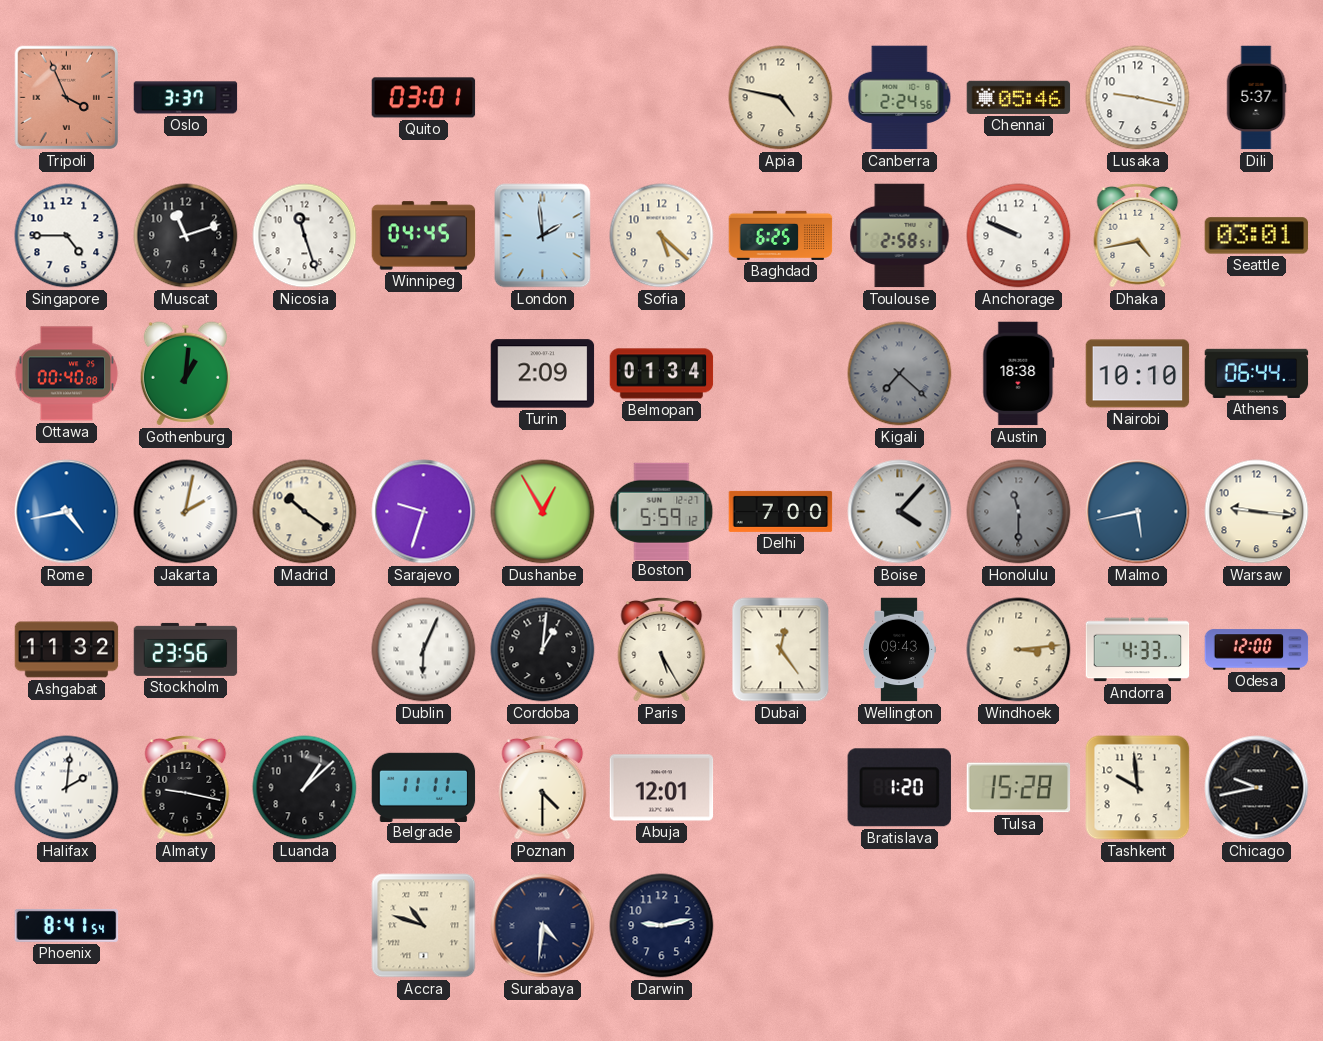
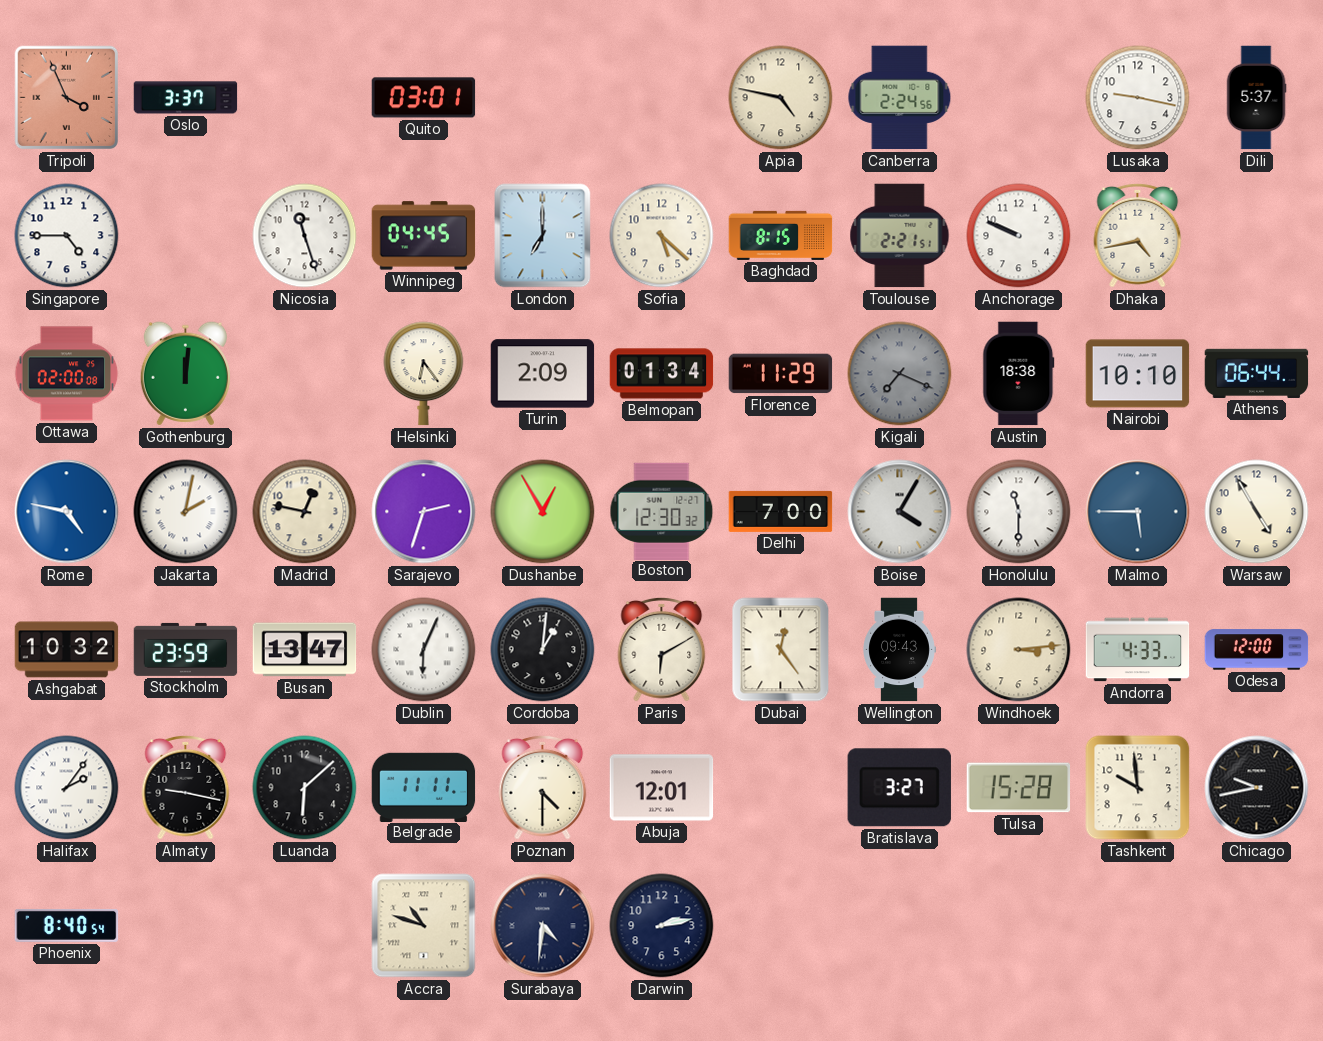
Chennai: 05:46 -> none
Muscat: 11:12 -> none
London: 1:59 -> 7:00
Baghdad: 6:25 -> 8:15
Toulouse: 2:58 -> 2:21
Seattle: 03:01 -> none
Ottawa: 00:40 -> 02:00
Gothenburg: 1:01 -> 12:01
Helsinki: none -> 6:24
Florence: none -> 11:29
Kigali: 7:22 -> 7:19
Rome: 4:43 -> 4:47
Madrid: 10:21 -> 12:47
Sarajevo: 9:33 -> 2:33
Boston: 5:59 -> 12:30
Boise: 4:07 -> 4:05
Honolulu dial: grey -> white
Malmo: 5:43 -> 5:45
Warsaw: 9:16 -> 4:55
Ashgabat: 11:32 -> 10:32
Stockholm: 23:56 -> 23:59
Busan: none -> 13:47
Paris: 5:25 -> 6:10
Halifax: 2:01 -> 2:06
Luanda: 1:08 -> 6:08
Bratislava: 1:20 -> 3:27
Phoenix: 8:41 -> 8:40
Darwin: 9:13 -> 2:13
